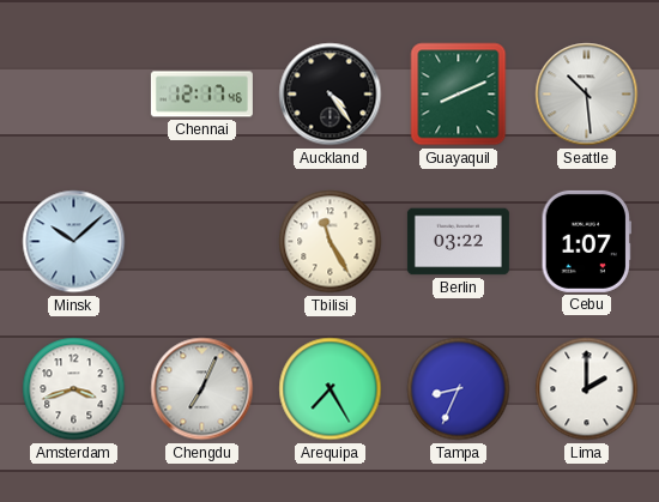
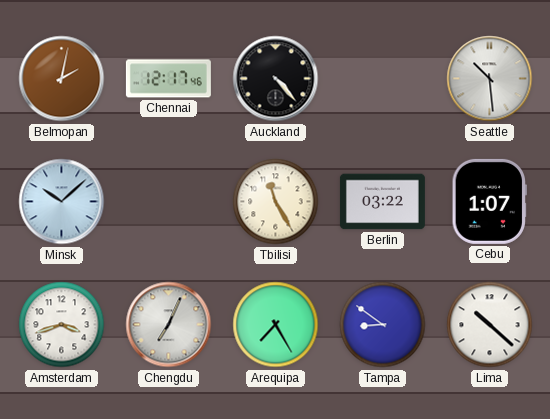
Belmopan: none -> 2:02
Auckland: 4:24 -> 4:23
Guayaquil: 8:11 -> none
Tampa: 8:34 -> 8:51
Lima: 2:00 -> 10:22
